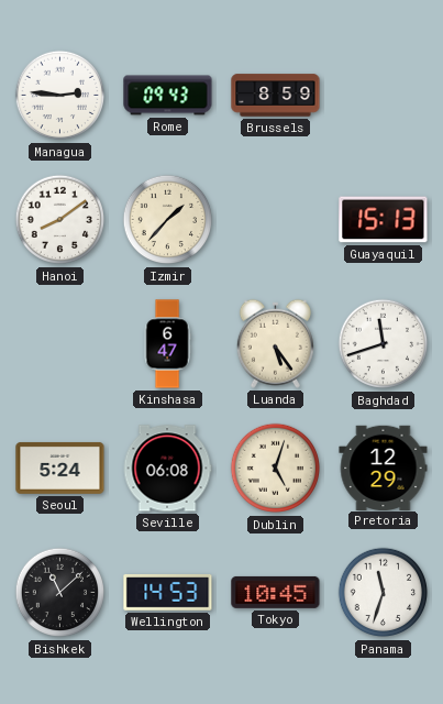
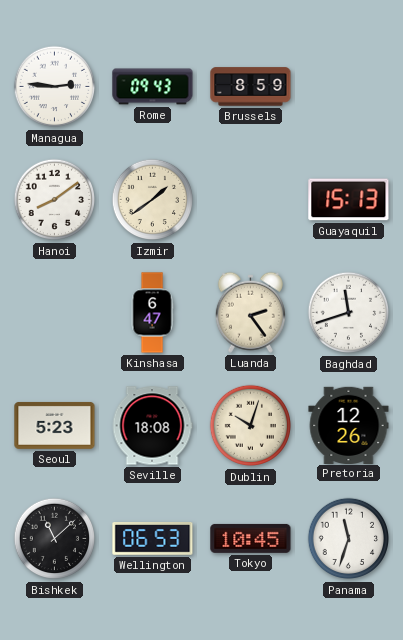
Izmir: 1:37 -> 1:39
Luanda: 5:24 -> 2:24
Seoul: 5:24 -> 5:23
Seville: 06:08 -> 18:08
Dublin: 5:03 -> 10:03
Pretoria: 12:29 -> 12:26
Wellington: 14:53 -> 06:53
